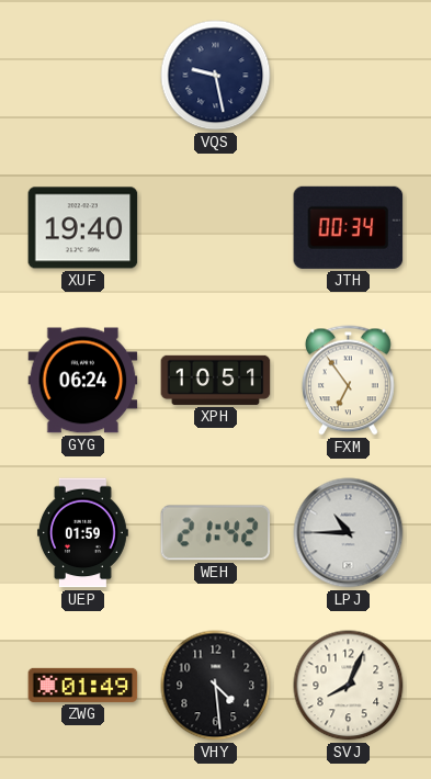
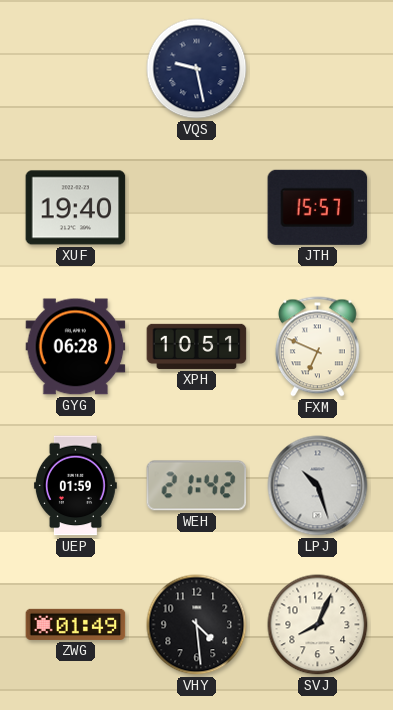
JTH: 00:34 -> 15:57
GYG: 06:24 -> 06:28
FXM: 6:54 -> 6:49
LPJ: 10:45 -> 10:27
